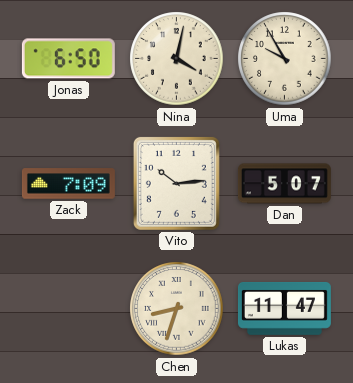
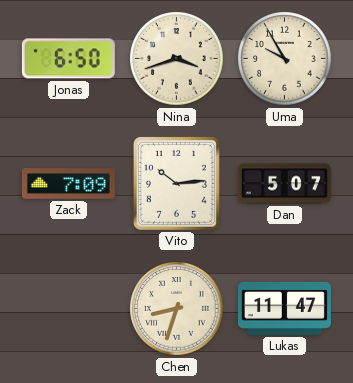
Nina: 4:02 -> 3:42
